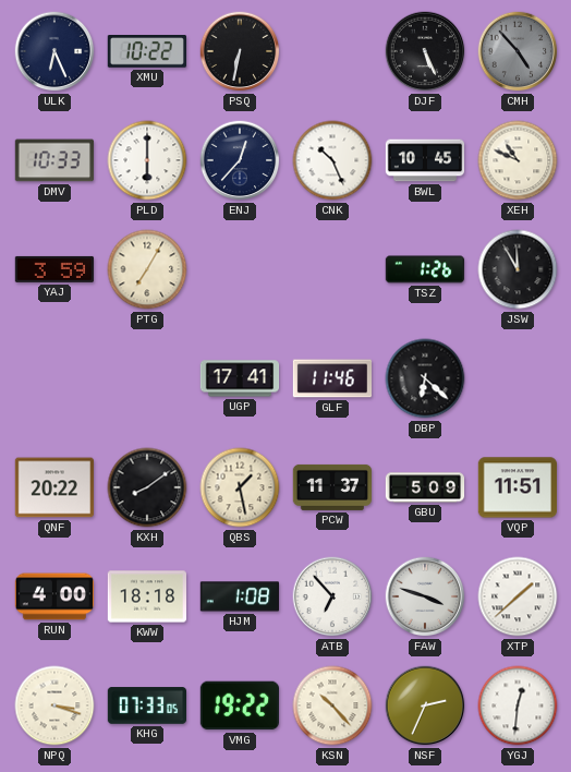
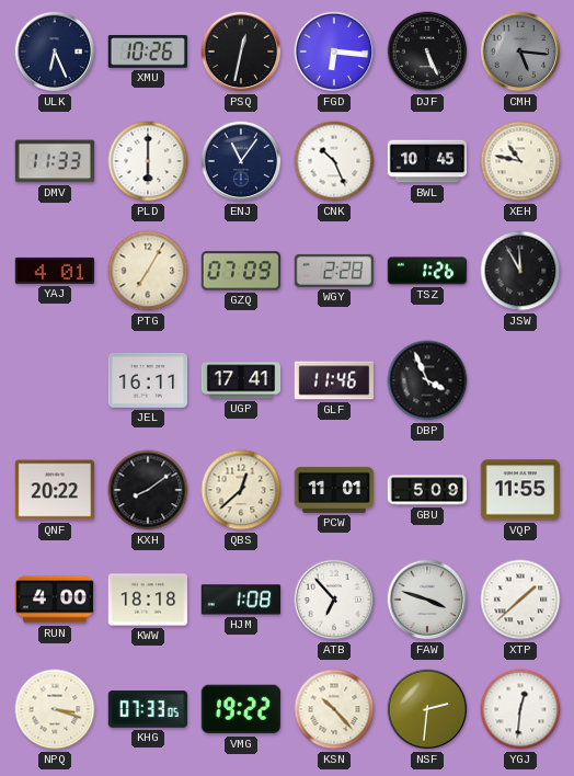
XMU: 10:22 -> 10:26
PSQ: 6:32 -> 12:32
FGD: none -> 6:16
CMH: 4:53 -> 5:16
DMV: 10:33 -> 11:33
ENJ: 12:37 -> 11:06
XEH: 10:49 -> 10:47
YAJ: 3:59 -> 4:01
GZQ: none -> 07:09
WGY: none -> 2:28
JEL: none -> 16:11
DBP: 6:22 -> 3:56
QBS: 1:28 -> 12:38
PCW: 11:37 -> 11:01
VQP: 11:51 -> 11:55
NSF: 2:34 -> 2:31
